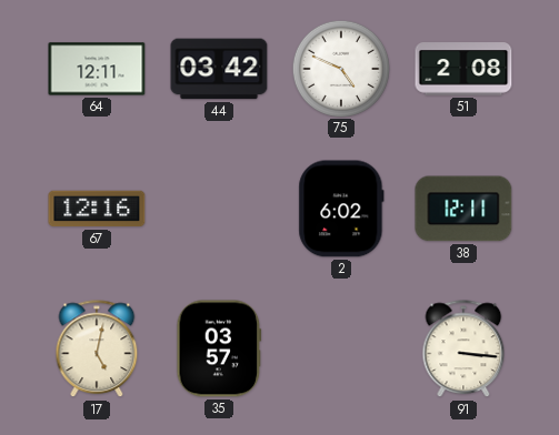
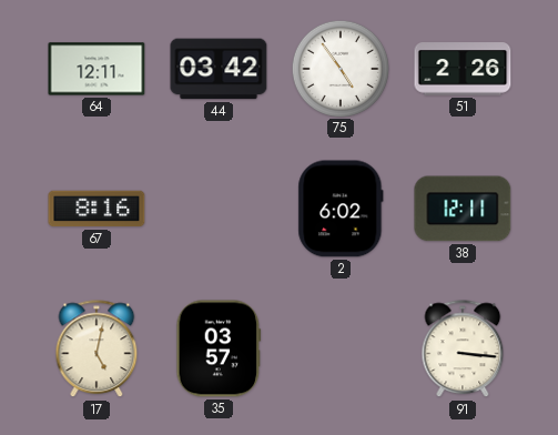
75: 4:49 -> 4:54
51: 2:08 -> 2:26
67: 12:16 -> 8:16
